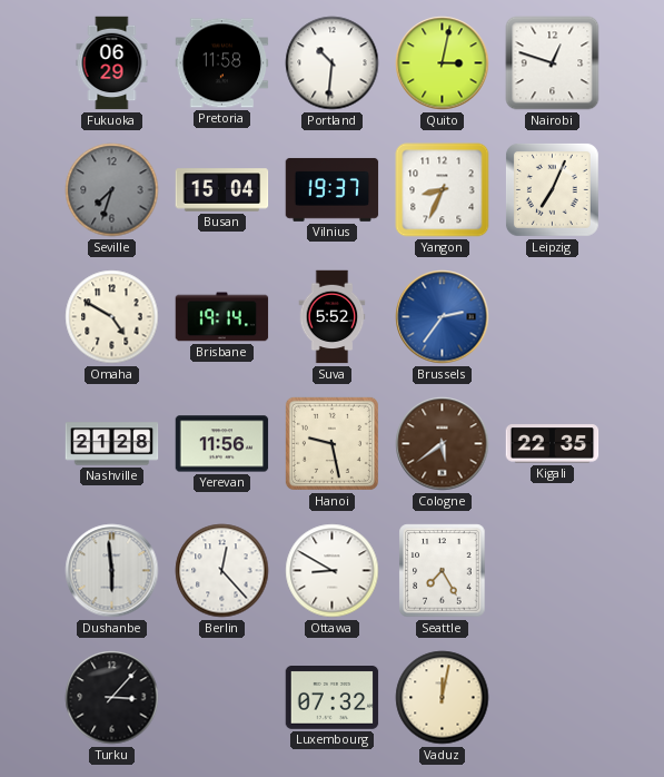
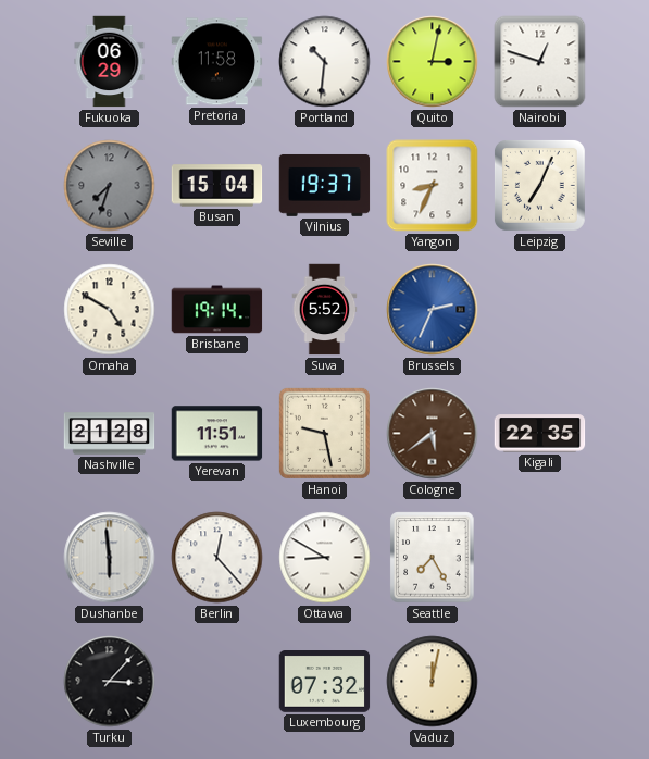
Brussels: 2:36 -> 2:34
Yerevan: 11:56 -> 11:51
